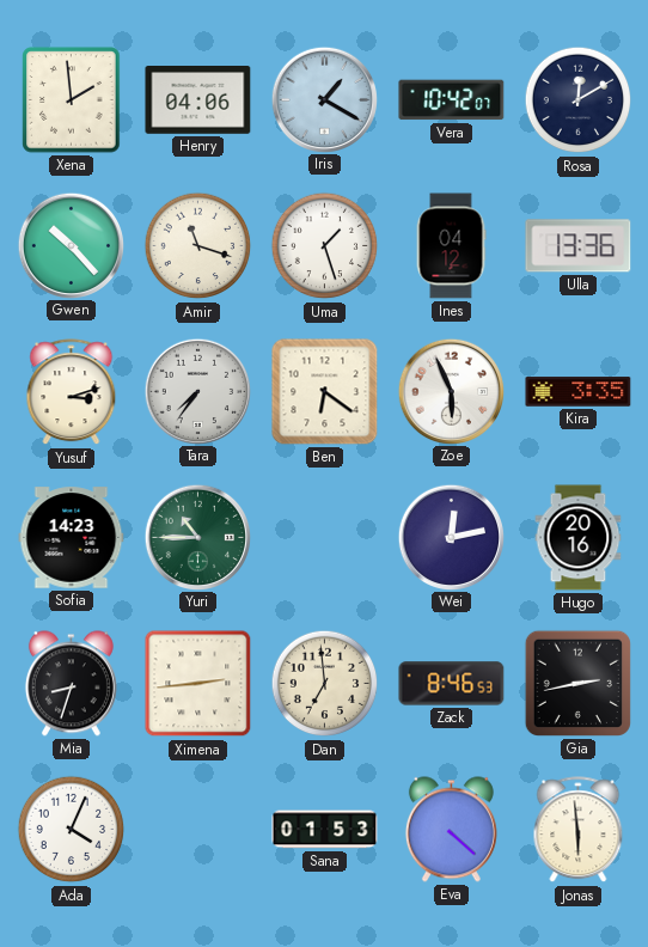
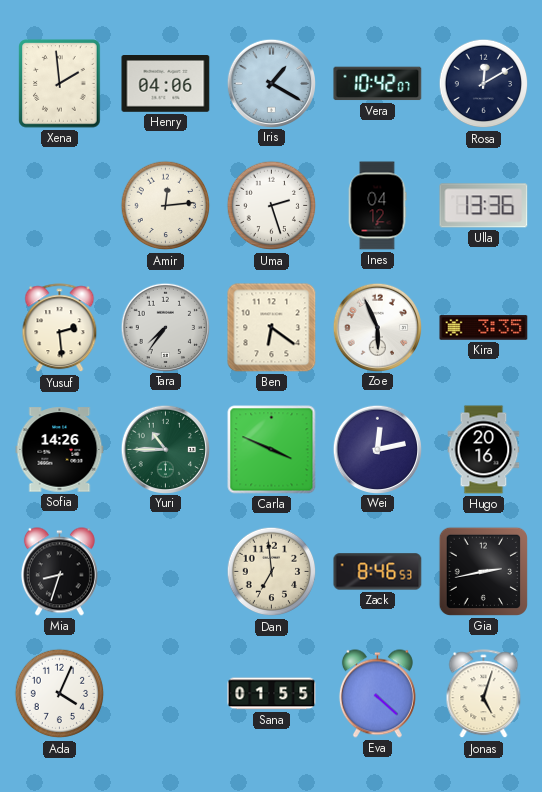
Gwen: 10:23 -> none
Amir: 11:18 -> 12:14
Uma: 1:27 -> 2:27
Yusuf: 3:12 -> 2:29
Sofia: 14:23 -> 14:26
Carla: none -> 3:49
Ximena: 2:44 -> none
Sana: 01:53 -> 01:55
Jonas: 5:59 -> 5:03
